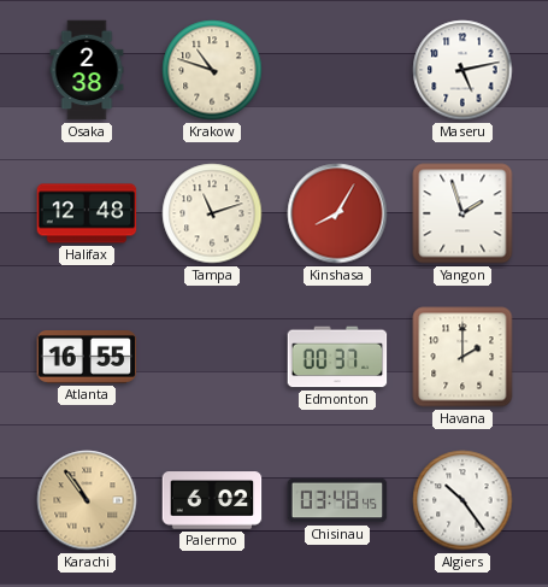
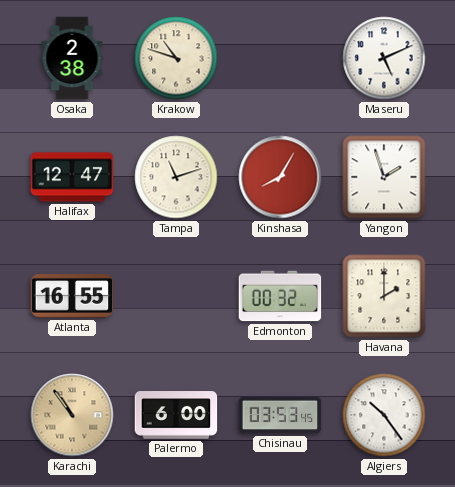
Maseru: 5:13 -> 5:11
Halifax: 12:48 -> 12:47
Edmonton: 00:37 -> 00:32
Palermo: 6:02 -> 6:00
Chisinau: 03:48 -> 03:53
